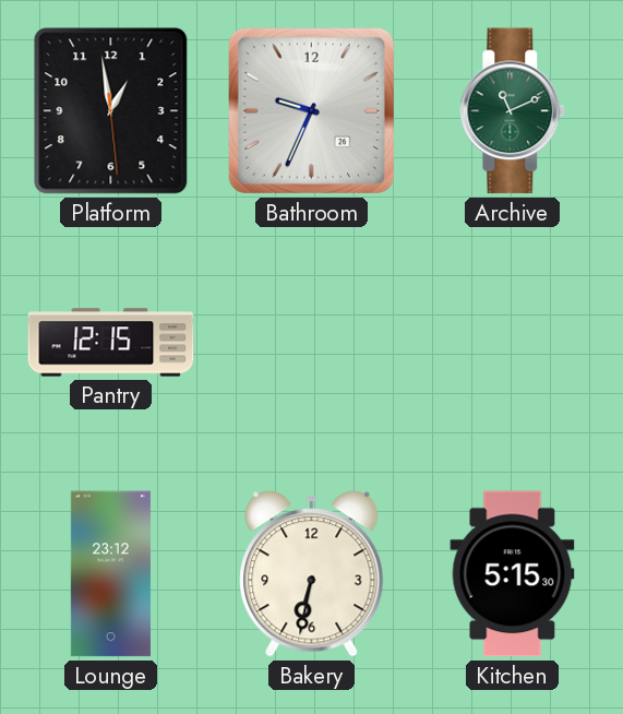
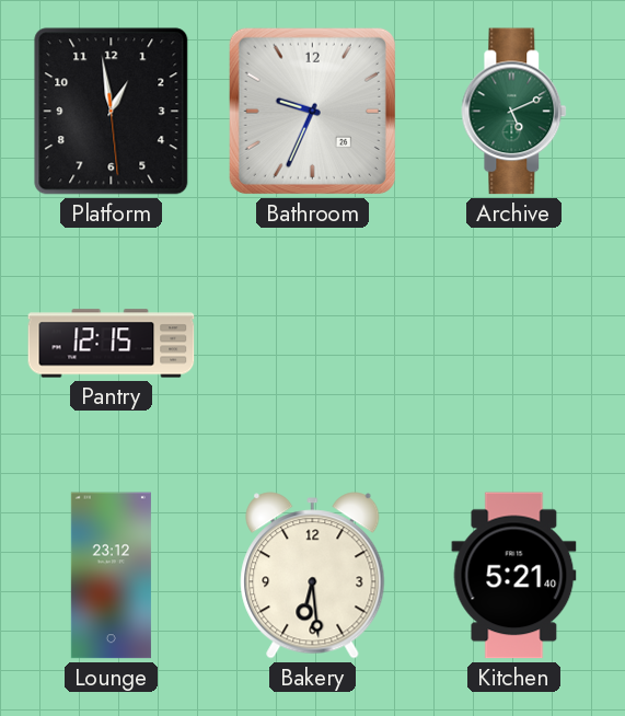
Archive: 11:11 -> 5:11
Bakery: 6:32 -> 6:29
Kitchen: 5:15 -> 5:21
